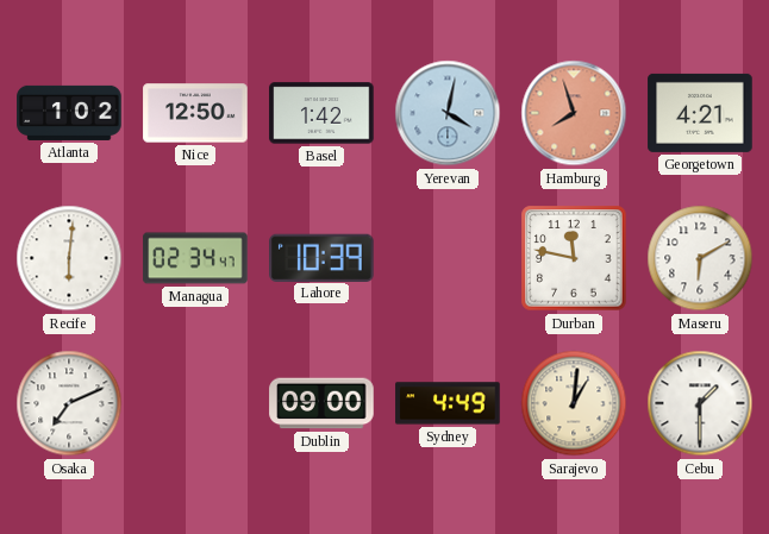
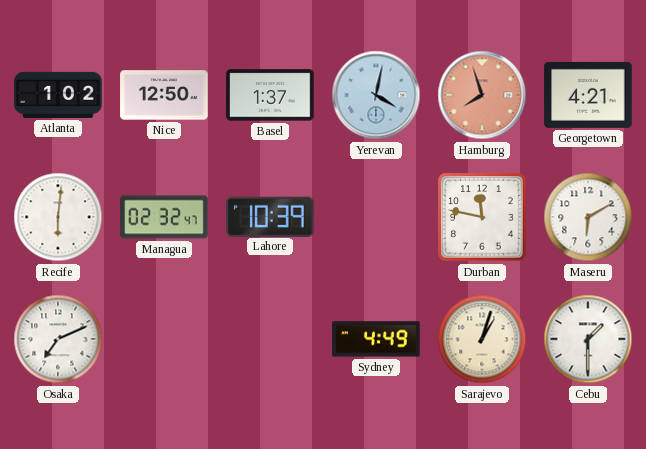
Basel: 1:42 -> 1:37
Managua: 02:34 -> 02:32
Dublin: 09:00 -> none
Sarajevo: 1:01 -> 1:03
